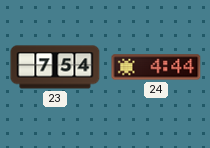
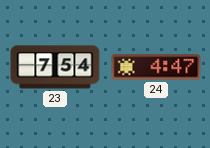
24: 4:44 -> 4:47
